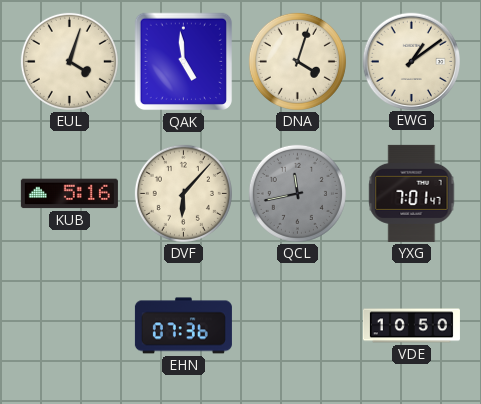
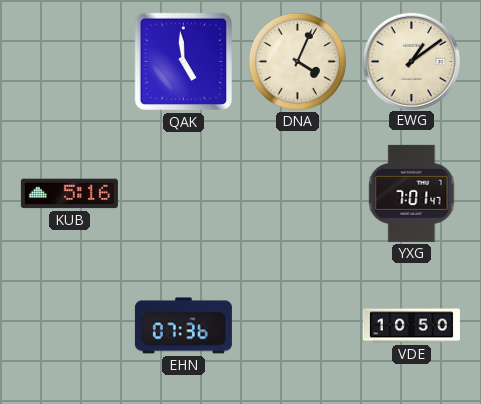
EUL: 4:03 -> none
DNA: 4:03 -> 4:04
DVF: 6:07 -> none
QCL: 11:43 -> none
